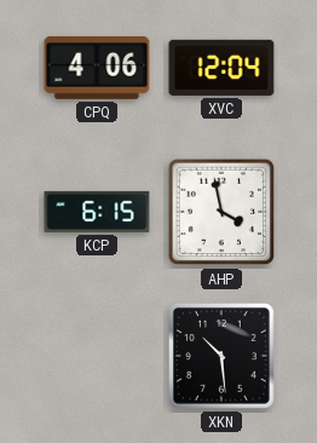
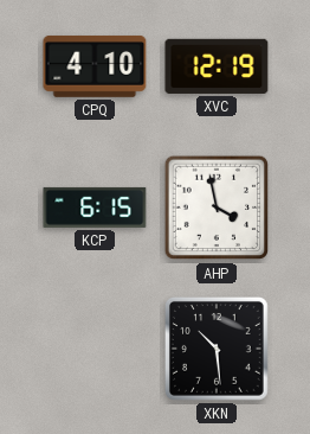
CPQ: 4:06 -> 4:10
XVC: 12:04 -> 12:19
